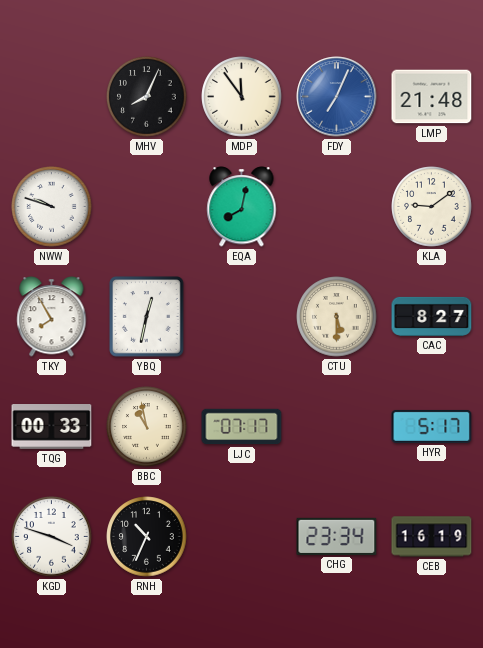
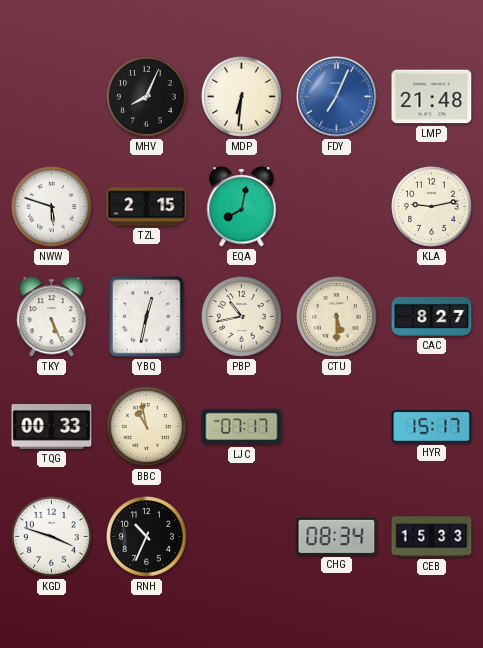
MDP: 11:54 -> 6:31
NWW: 9:48 -> 5:48
TZL: none -> 2:15
KLA: 9:09 -> 9:13
TKY: 7:55 -> 5:26
PBP: none -> 10:43
HYR: 5:17 -> 15:17
CHG: 23:34 -> 08:34
CEB: 16:19 -> 15:33
